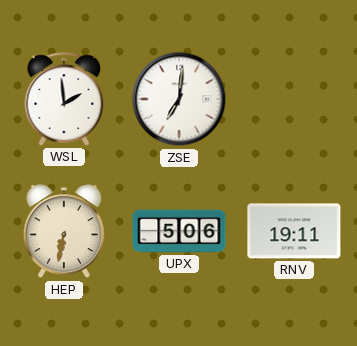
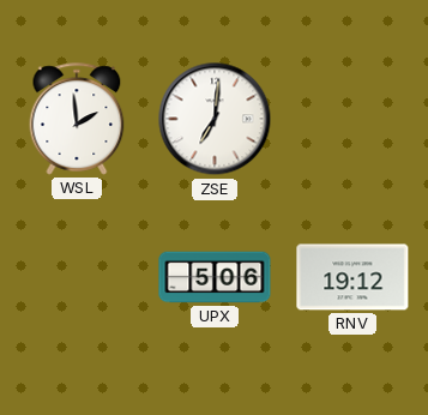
HEP: 6:32 -> none
RNV: 19:11 -> 19:12
